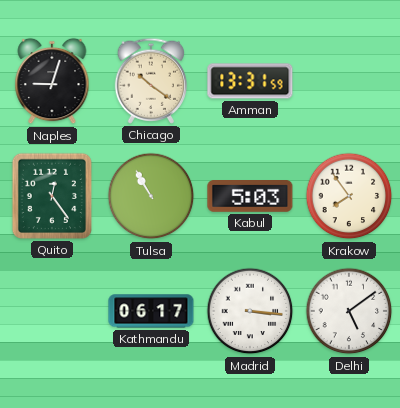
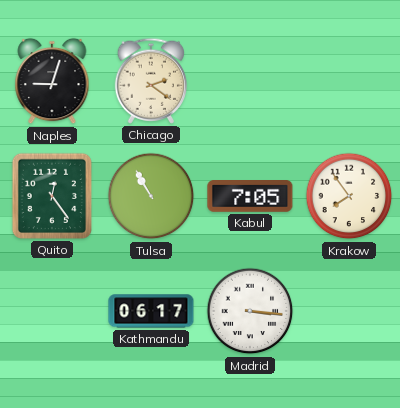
Chicago: 10:21 -> 2:21
Amman: 13:31 -> none
Kabul: 5:03 -> 7:05
Delhi: 5:09 -> none
